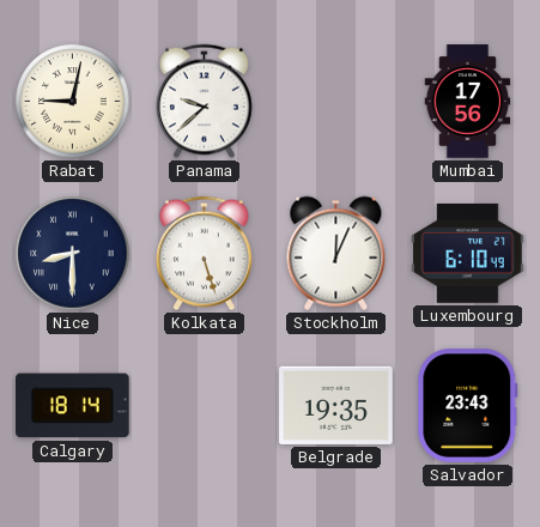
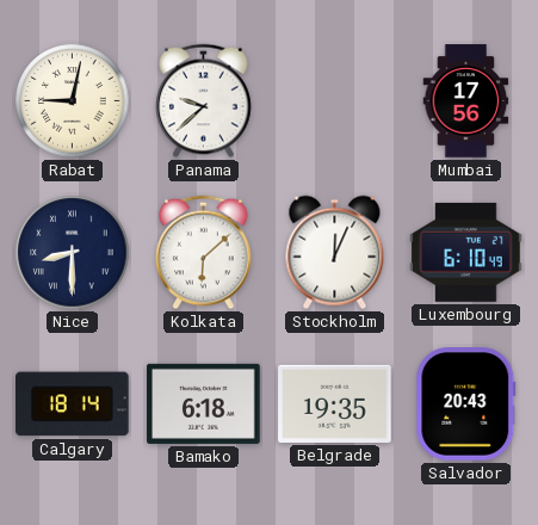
Kolkata: 5:27 -> 6:08
Bamako: none -> 6:18
Salvador: 23:43 -> 20:43
